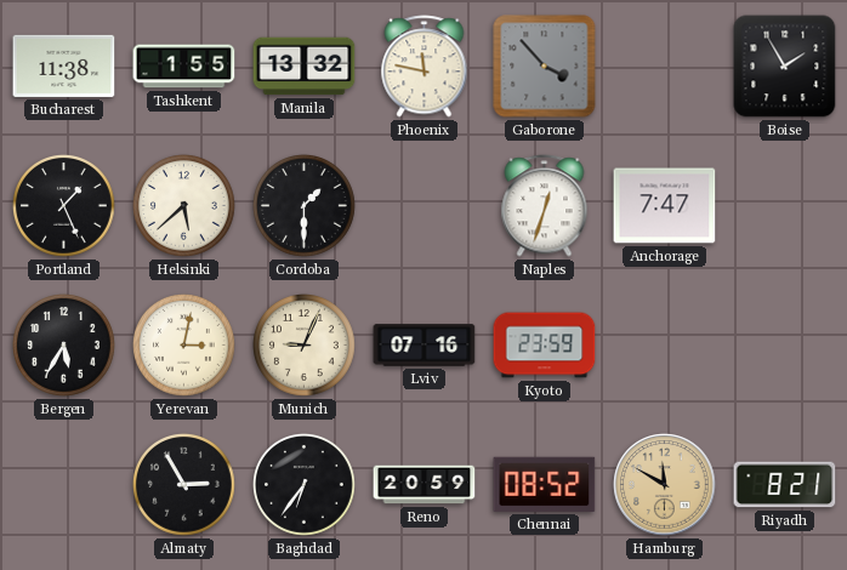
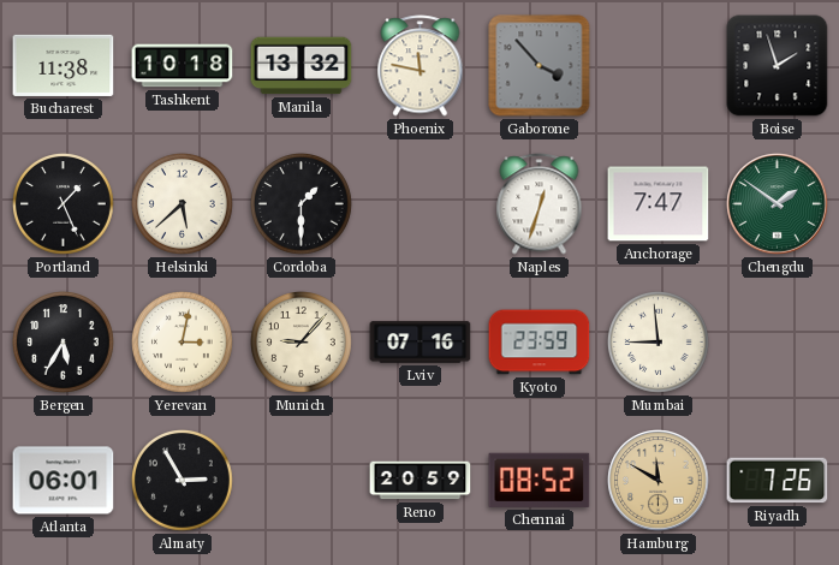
Tashkent: 1:55 -> 10:18
Boise: 1:55 -> 1:57
Chengdu: none -> 1:51
Munich: 9:04 -> 9:07
Mumbai: none -> 8:59
Atlanta: none -> 06:01
Baghdad: 6:36 -> none
Riyadh: 8:21 -> 7:26
